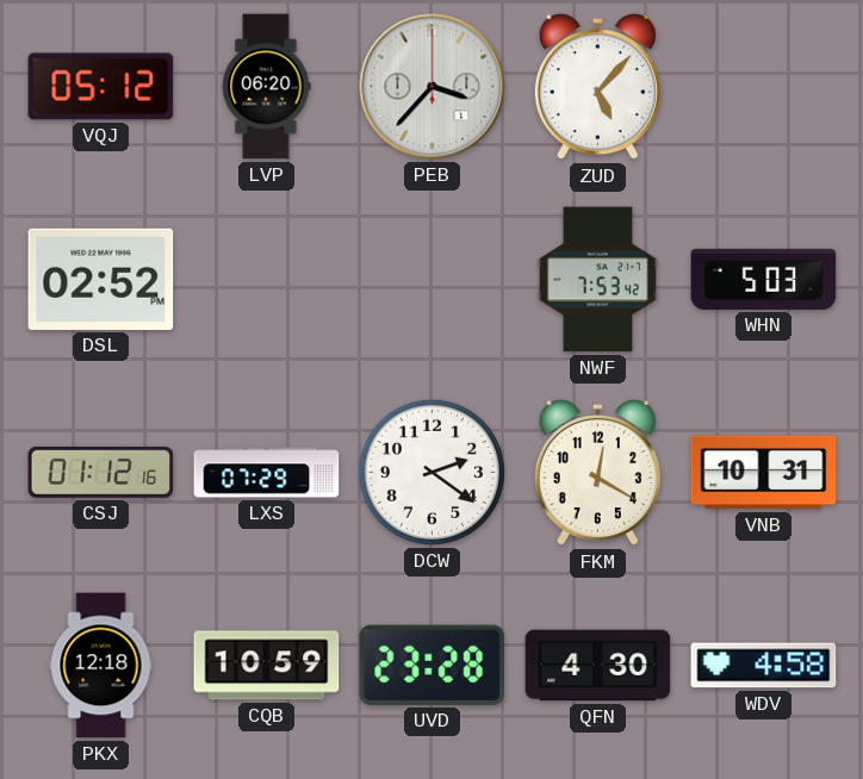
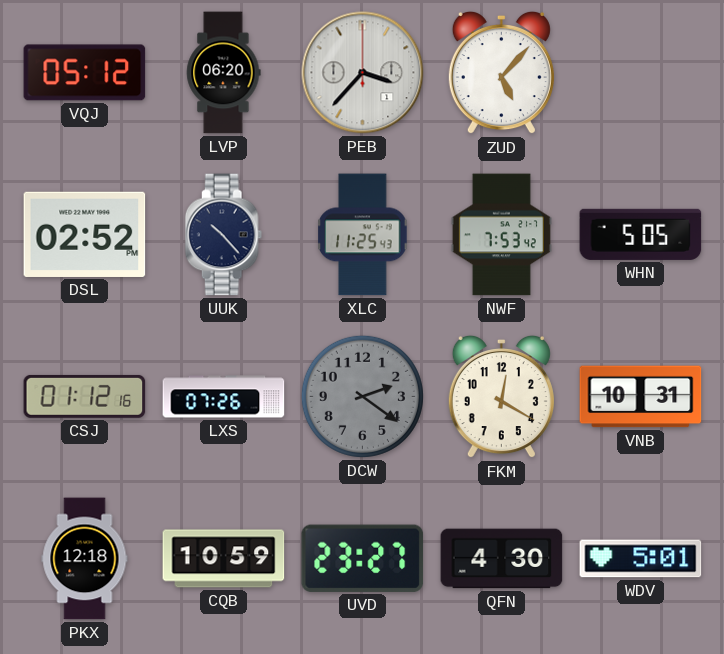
UUK: none -> 10:23
XLC: none -> 11:25
WHN: 5:03 -> 5:05
LXS: 07:29 -> 07:26
DCW dial: white -> grey
UVD: 23:28 -> 23:27
WDV: 4:58 -> 5:01
